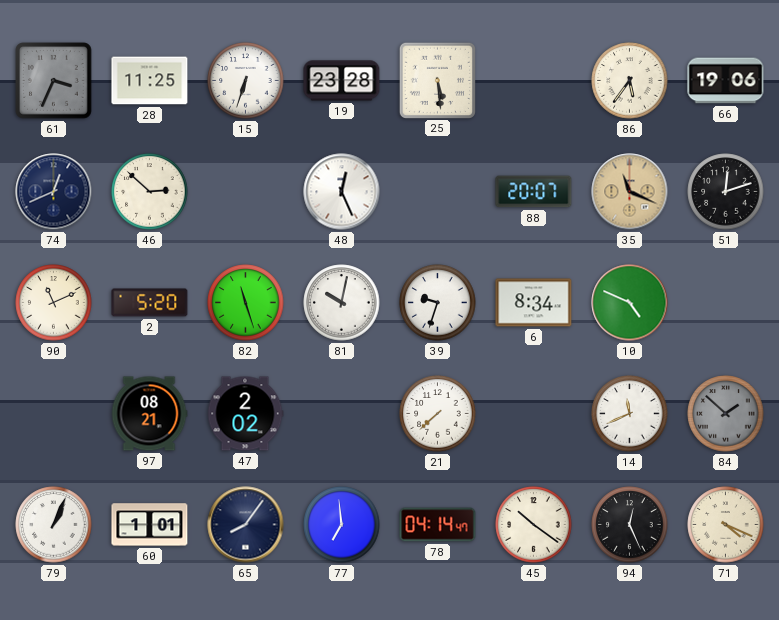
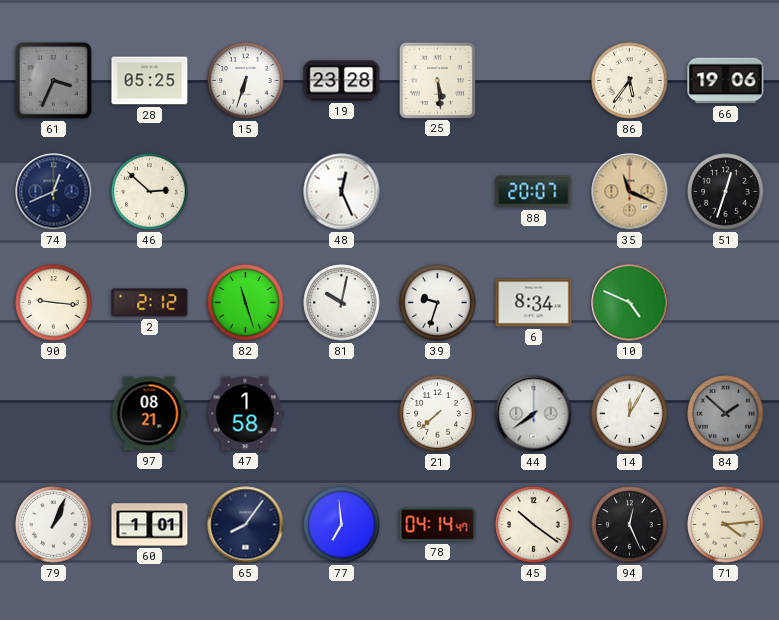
28: 11:25 -> 05:25
51: 12:12 -> 12:33
90: 11:11 -> 9:16
2: 5:20 -> 2:12
47: 2:02 -> 1:58
44: none -> 7:39
14: 11:41 -> 12:05
71: 4:19 -> 4:14
